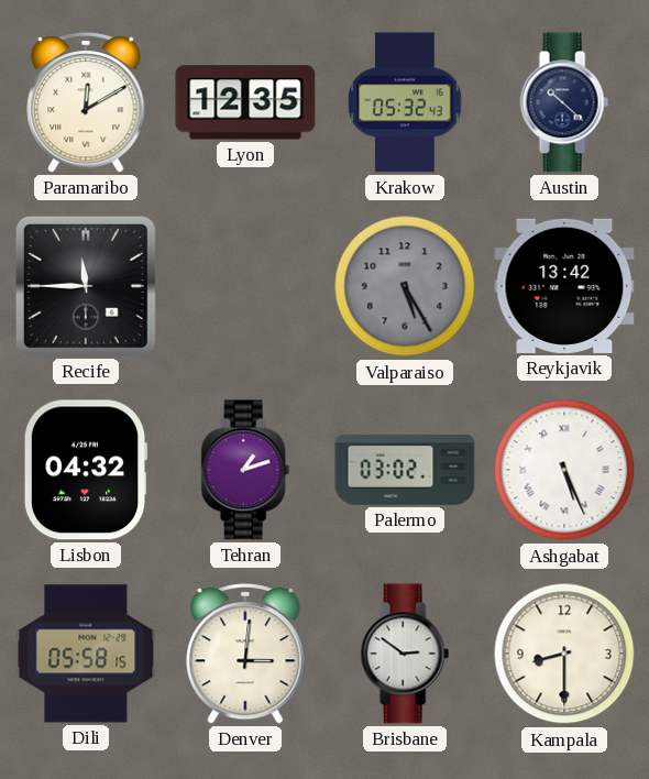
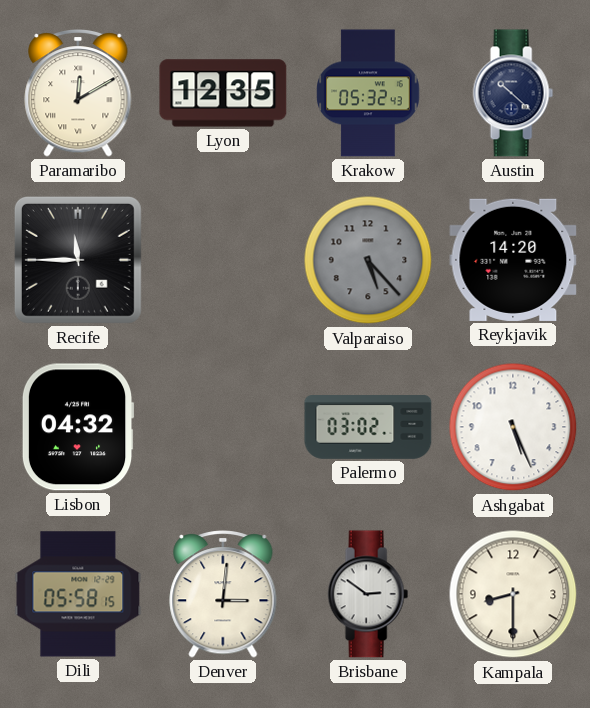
Valparaiso: 5:25 -> 5:23
Reykjavik: 13:42 -> 14:20
Tehran: 1:12 -> none
Ashgabat numerals: Roman -> Arabic
